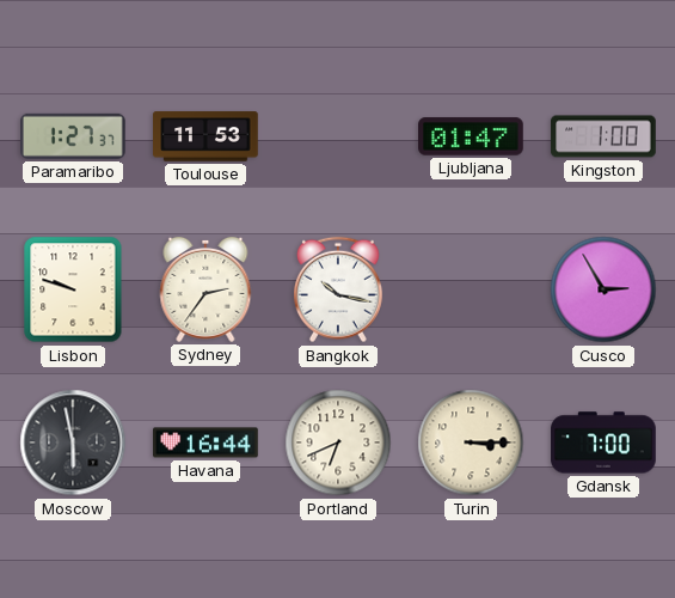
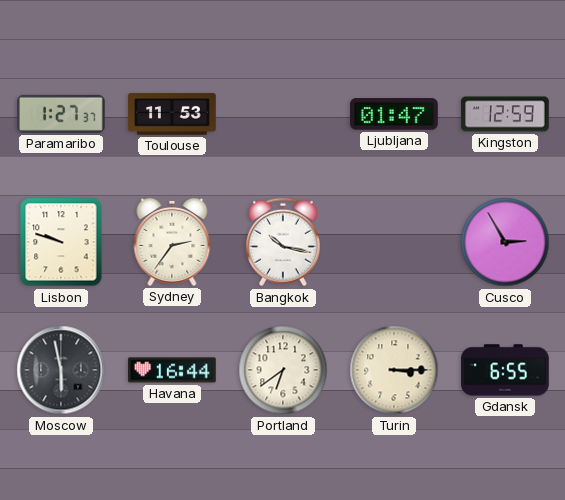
Kingston: 1:00 -> 12:59
Portland: 6:41 -> 6:39
Gdansk: 7:00 -> 6:55
